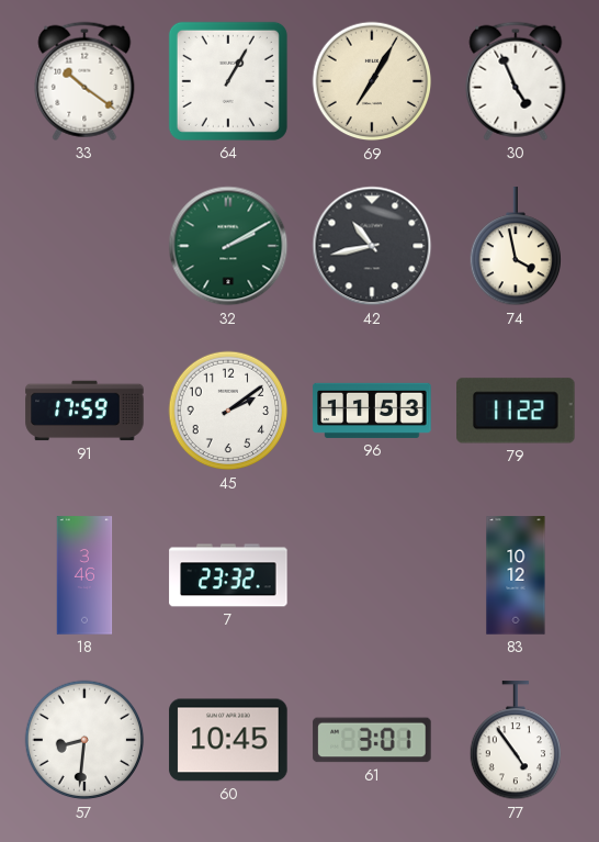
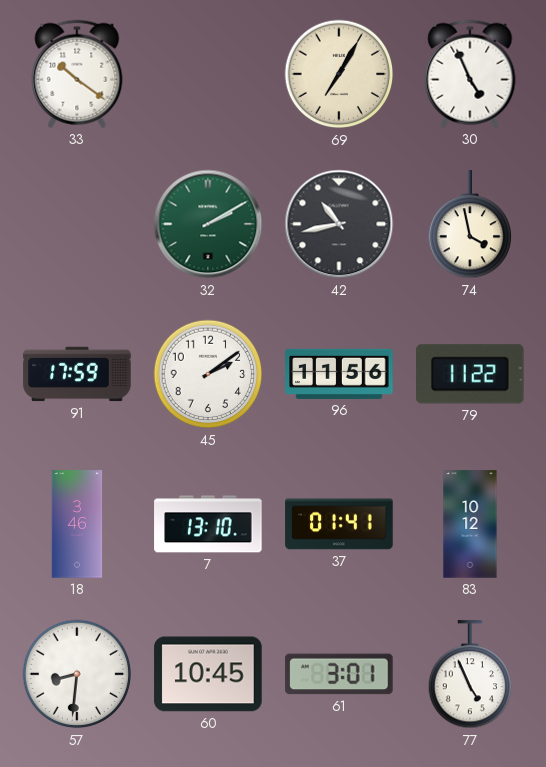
64: 1:05 -> none
96: 11:53 -> 11:56
7: 23:32 -> 13:10
37: none -> 01:41
77: 4:54 -> 4:56
